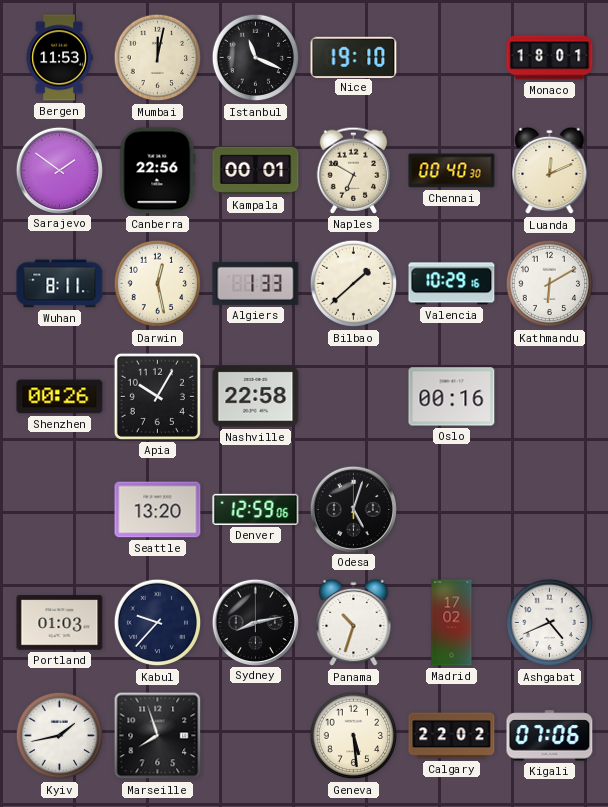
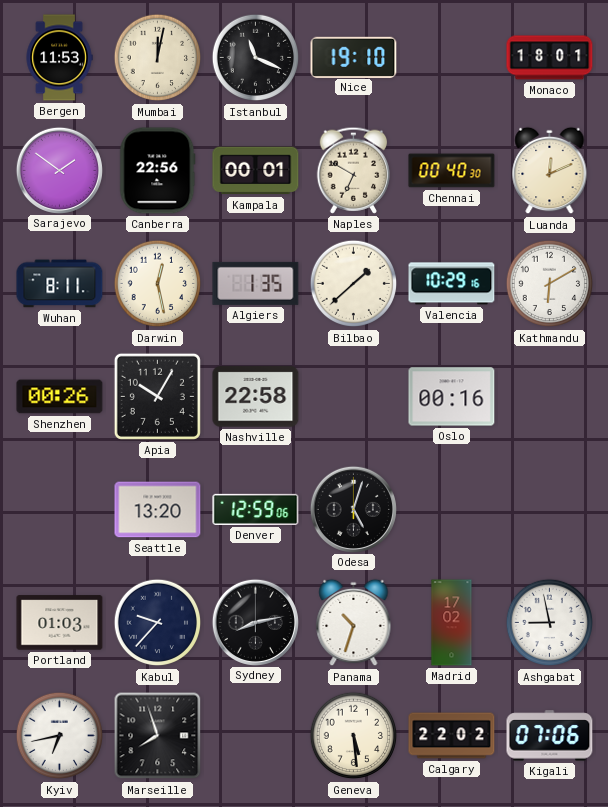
Algiers: 1:33 -> 1:35
Ashgabat: 4:41 -> 8:58
Kyiv: 1:43 -> 6:43
